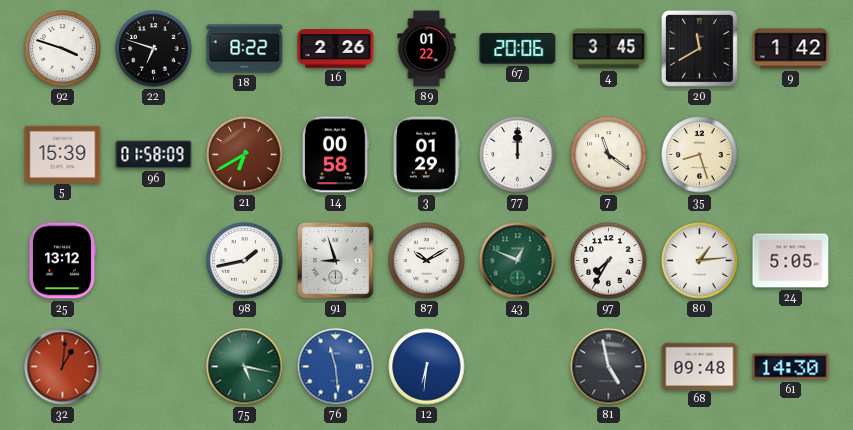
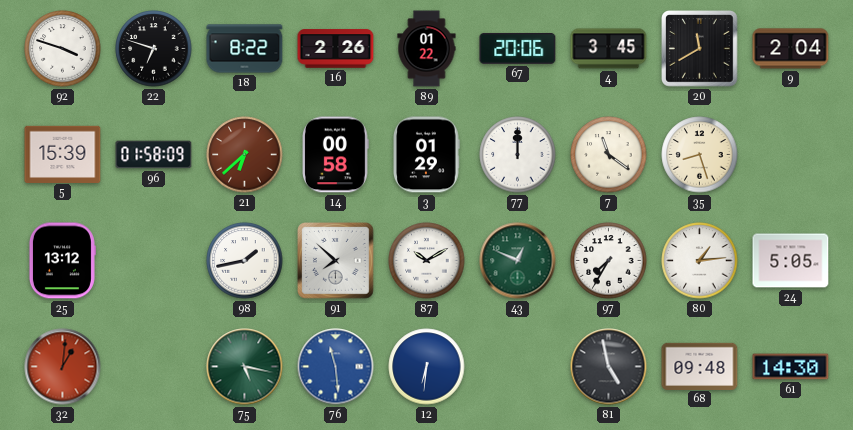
9: 1:42 -> 2:04
21: 6:40 -> 6:38
91: 8:57 -> 7:52
